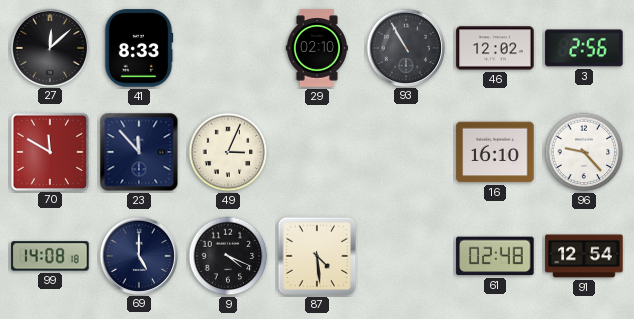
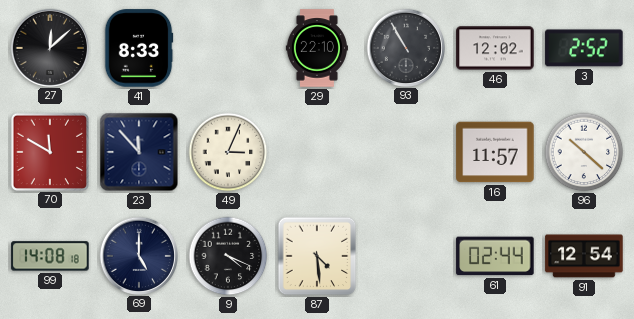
29: 02:10 -> 22:10
3: 2:56 -> 2:52
16: 16:10 -> 11:57
96: 9:23 -> 10:22
61: 02:48 -> 02:44
